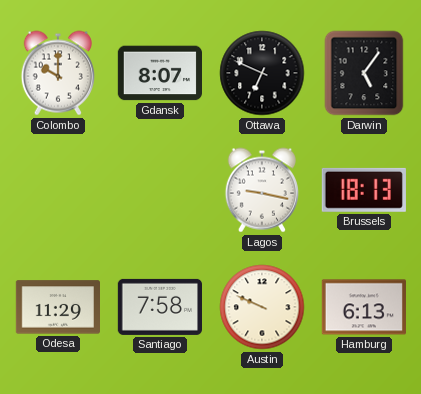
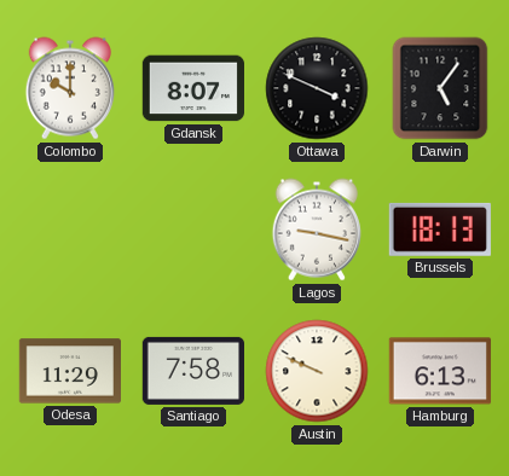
Ottawa: 6:49 -> 3:49
